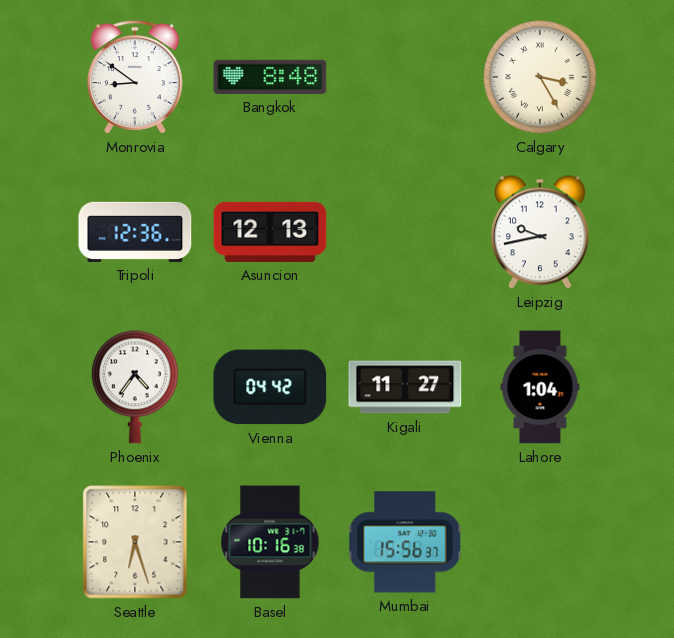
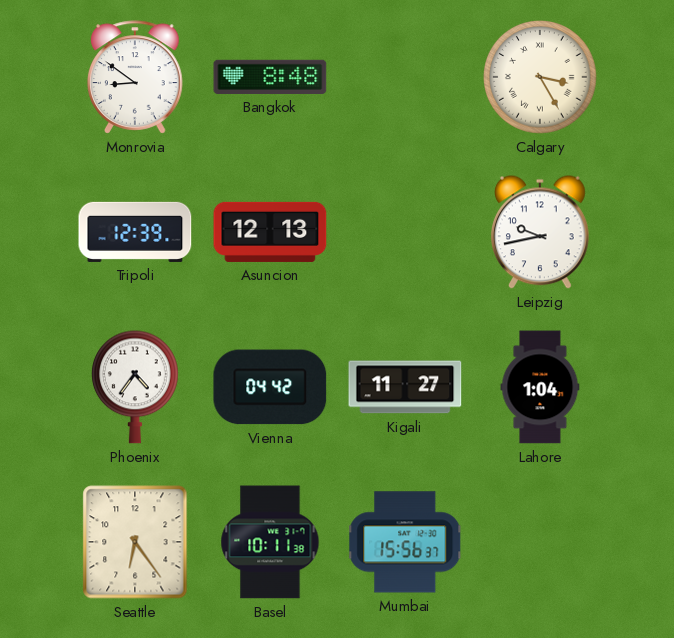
Tripoli: 12:36 -> 12:39
Seattle: 6:27 -> 6:24
Basel: 10:16 -> 10:11
